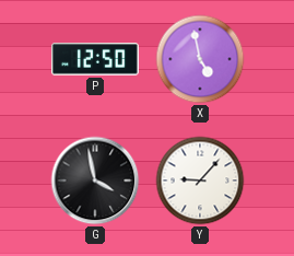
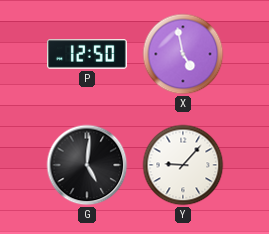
G: 3:58 -> 5:01
